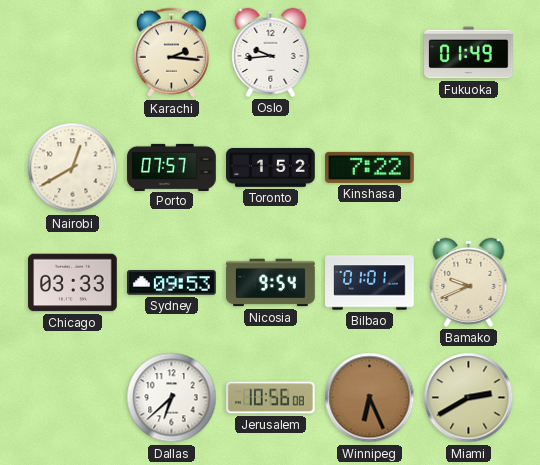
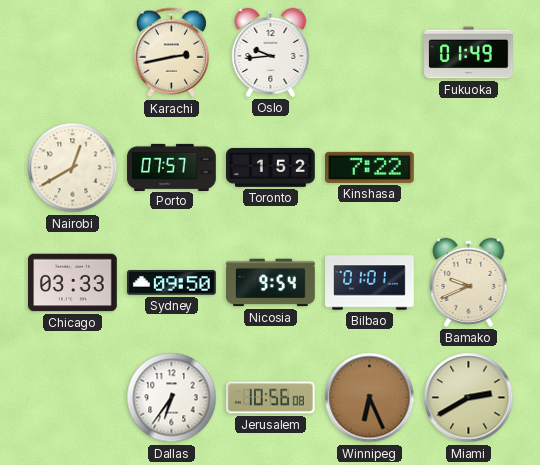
Karachi: 2:16 -> 2:43
Sydney: 09:53 -> 09:50
Dallas: 6:38 -> 6:36
